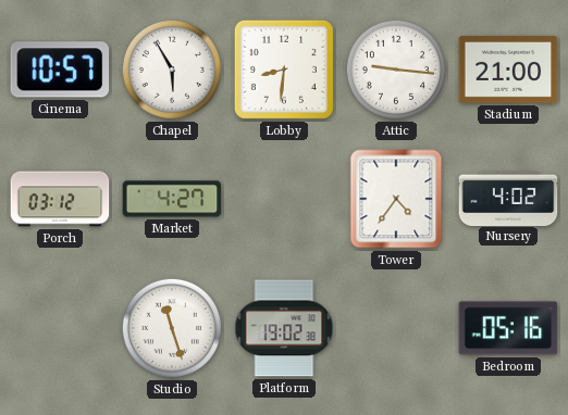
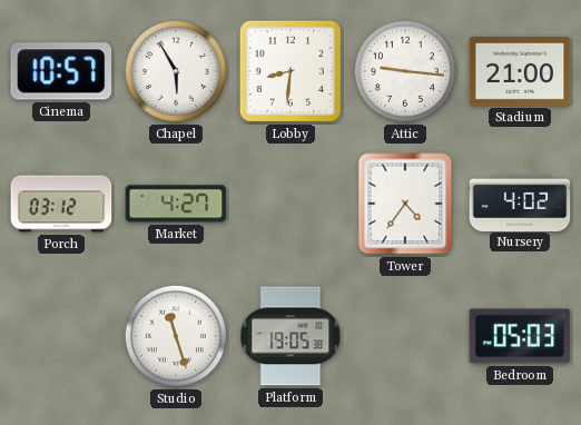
Platform: 19:02 -> 19:05
Bedroom: 05:16 -> 05:03
